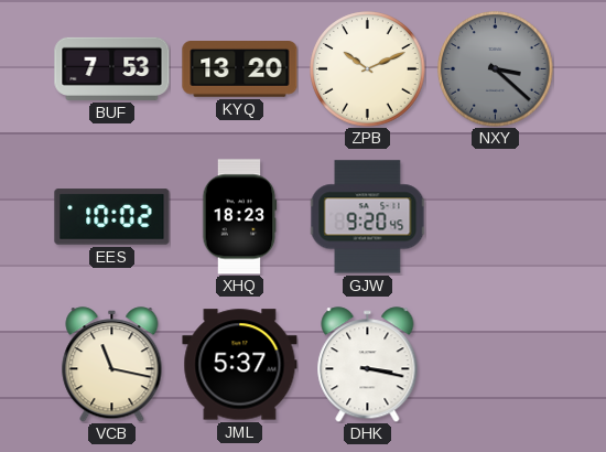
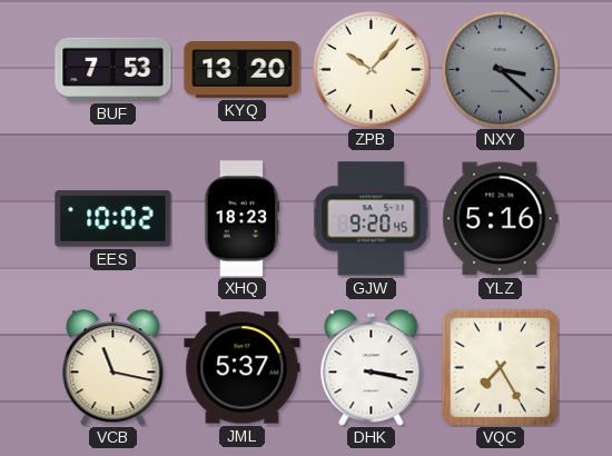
ZPB: 10:11 -> 10:07
YLZ: none -> 5:16
VQC: none -> 7:25
